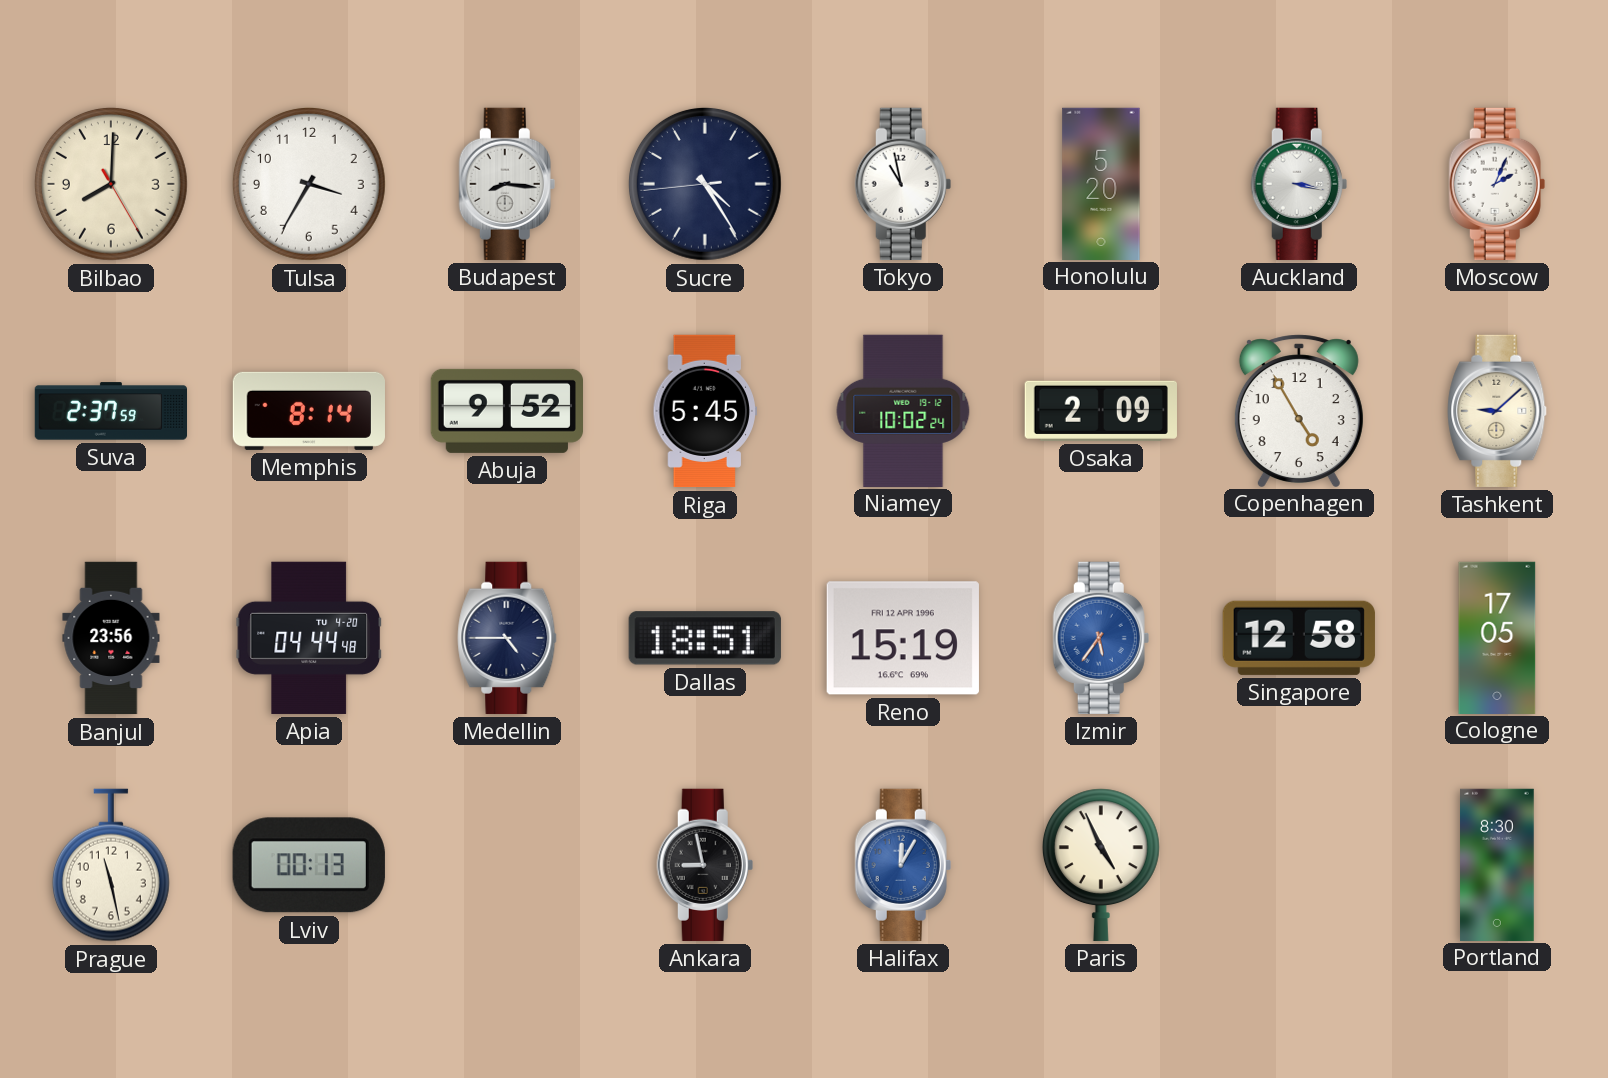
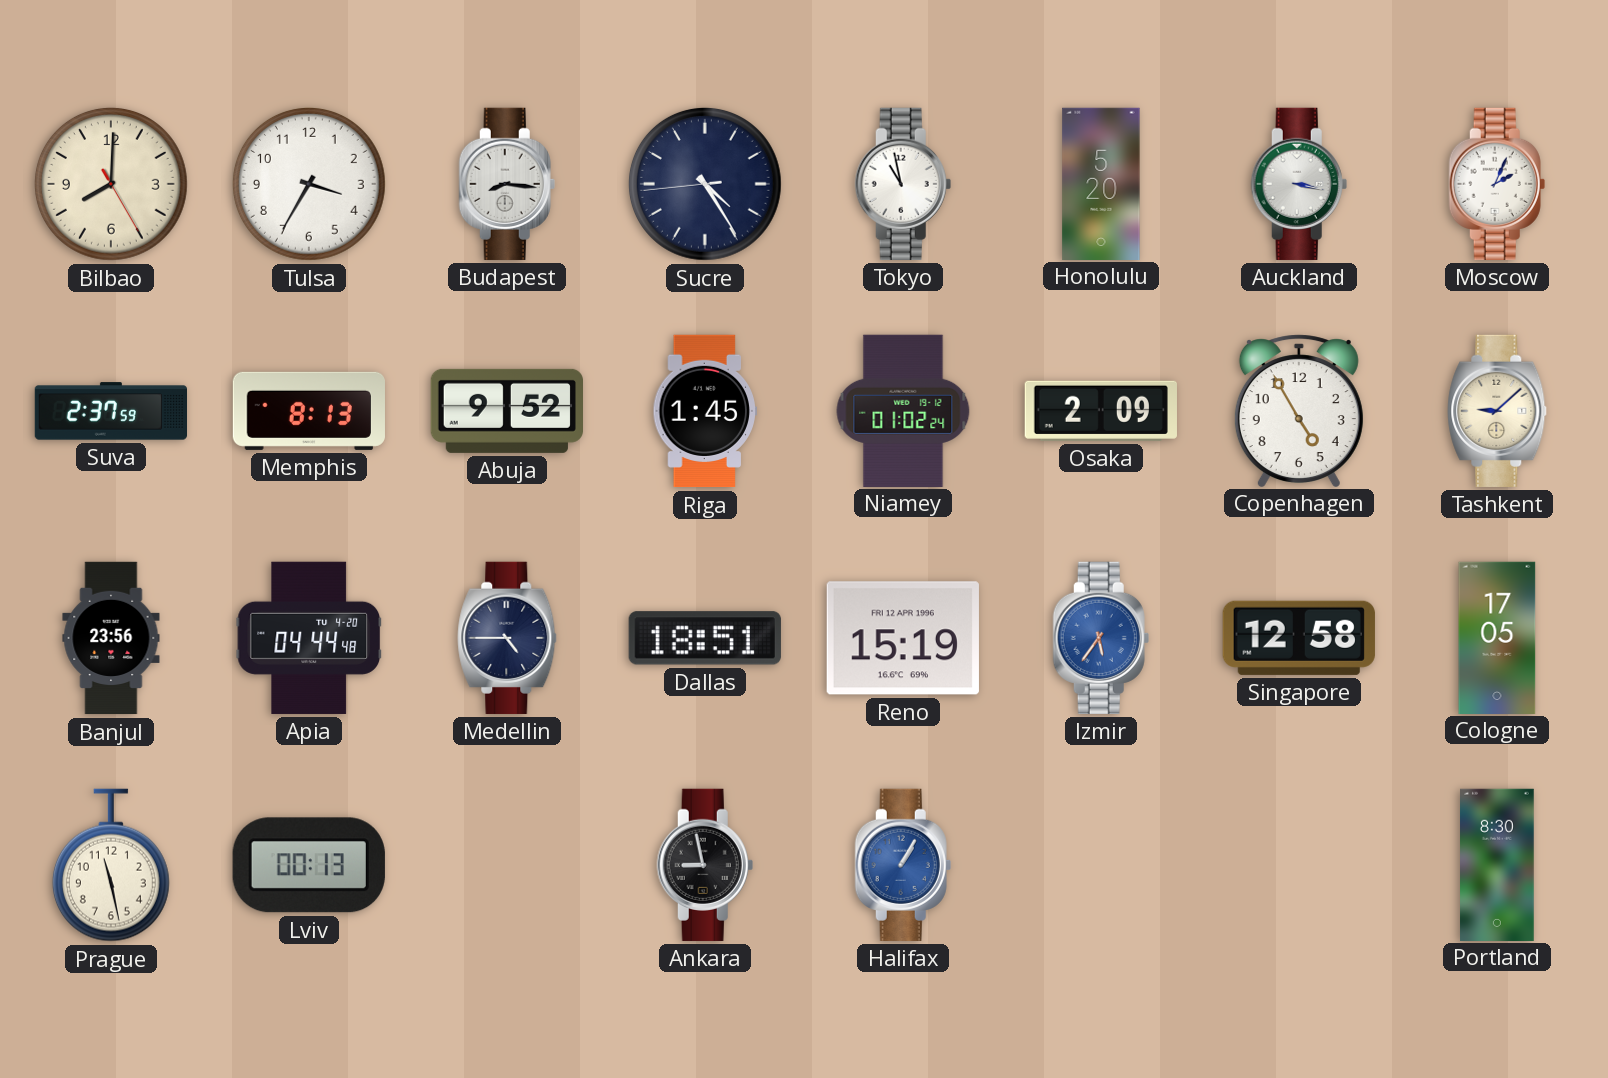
Memphis: 8:14 -> 8:13
Riga: 5:45 -> 1:45
Niamey: 10:02 -> 01:02
Halifax: 12:05 -> 1:05
Paris: 4:56 -> none
